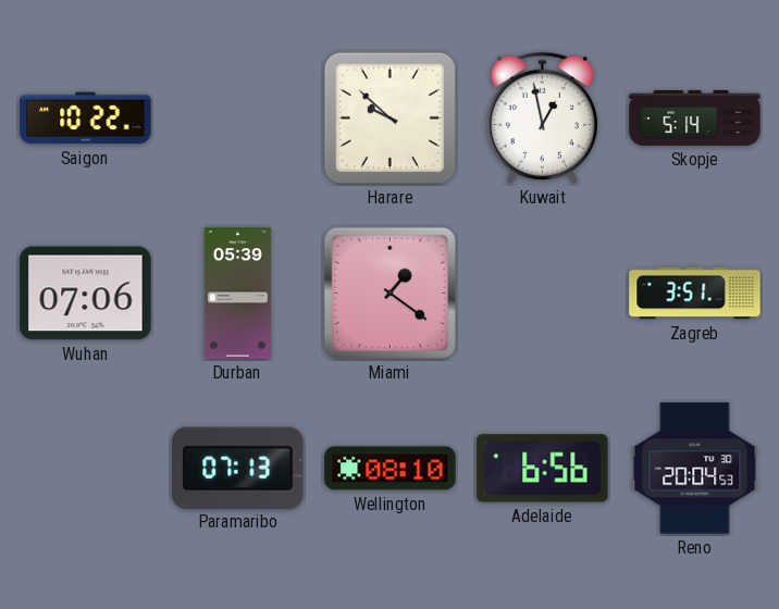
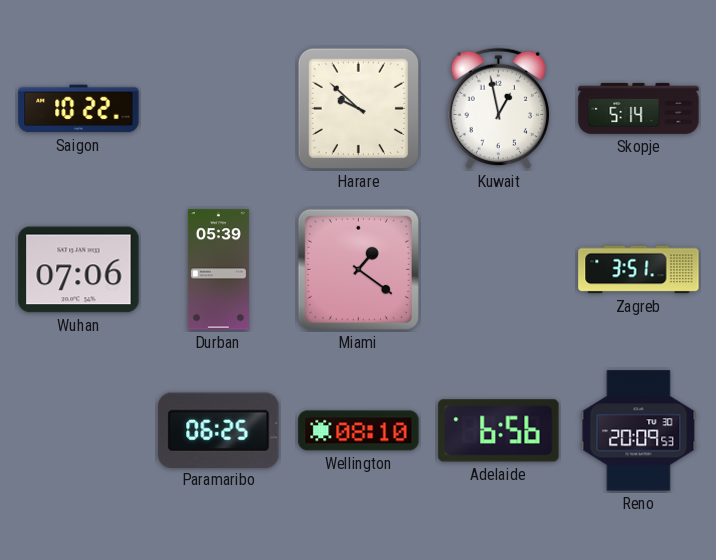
Paramaribo: 07:13 -> 06:25
Reno: 20:04 -> 20:09
